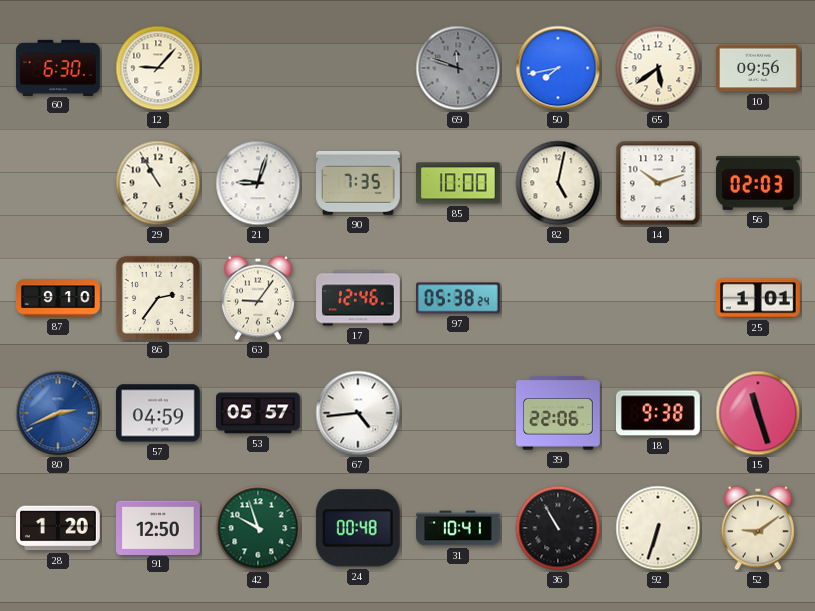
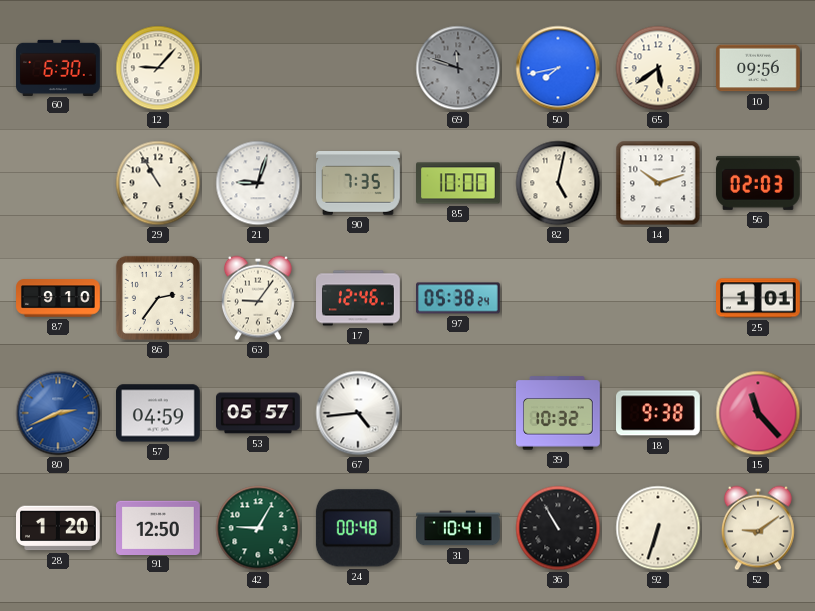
39: 22:06 -> 10:32
15: 11:27 -> 11:23
42: 9:57 -> 9:05
